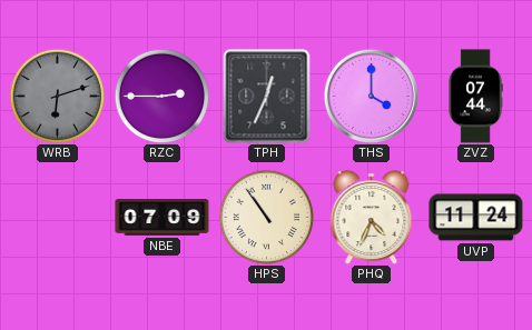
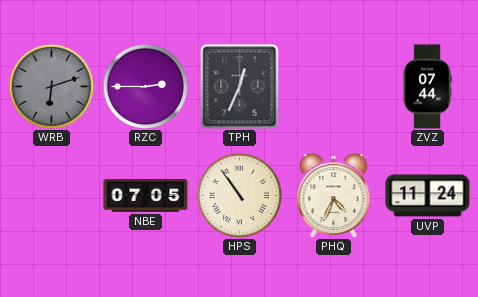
THS: 4:00 -> none
NBE: 07:09 -> 07:05
